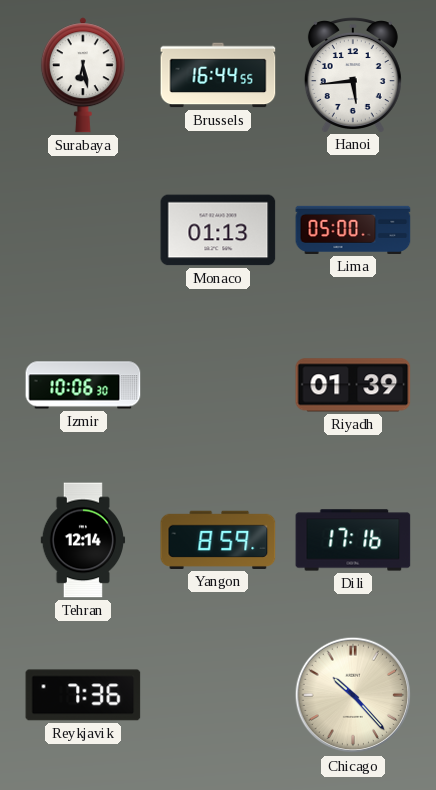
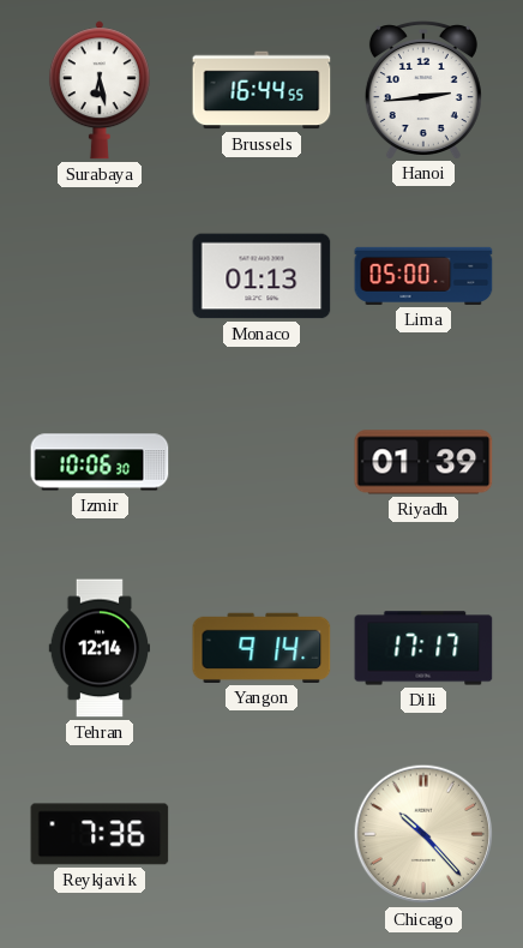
Hanoi: 5:44 -> 2:44
Yangon: 8:59 -> 9:14
Dili: 17:16 -> 17:17
